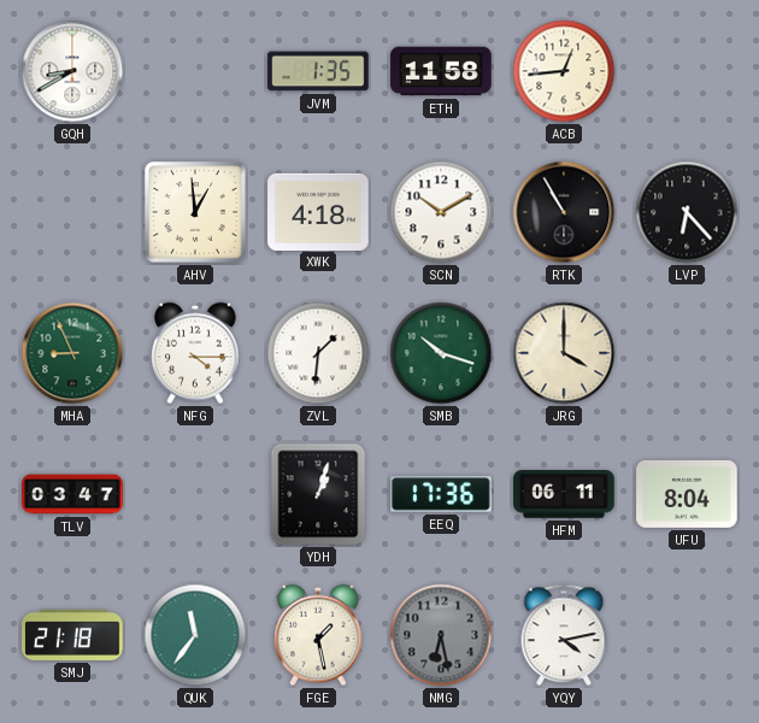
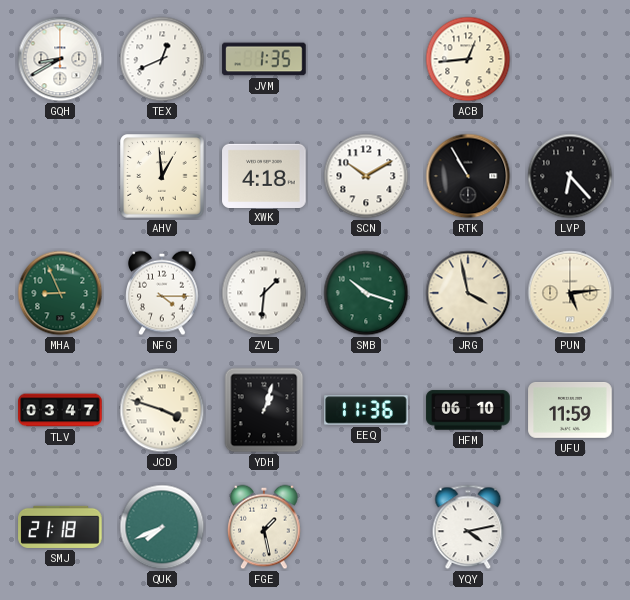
TEX: none -> 12:41
ETH: 11:58 -> none
JRG: 4:00 -> 3:58
PUN: none -> 5:14
JCD: none -> 3:48
EEQ: 17:36 -> 11:36
HFM: 06:11 -> 06:10
UFU: 8:04 -> 11:59
QUK: 11:36 -> 7:41
NMG: 6:28 -> none
